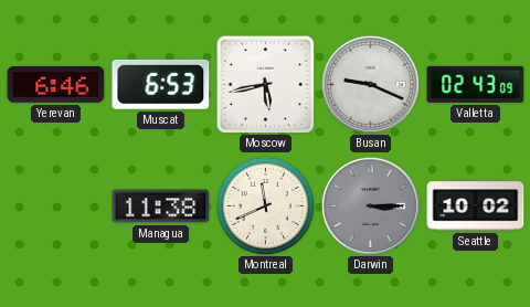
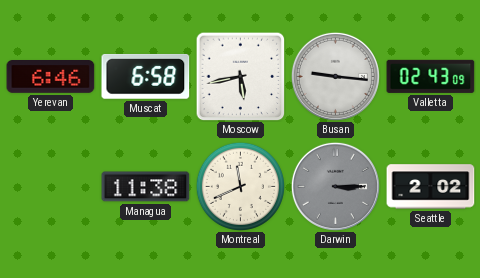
Muscat: 6:53 -> 6:58
Busan: 9:19 -> 9:16
Seattle: 10:02 -> 2:02
